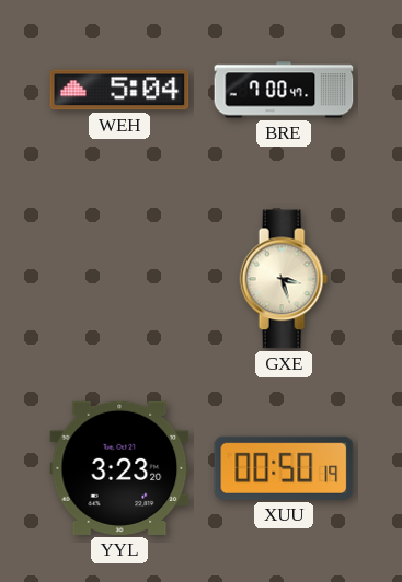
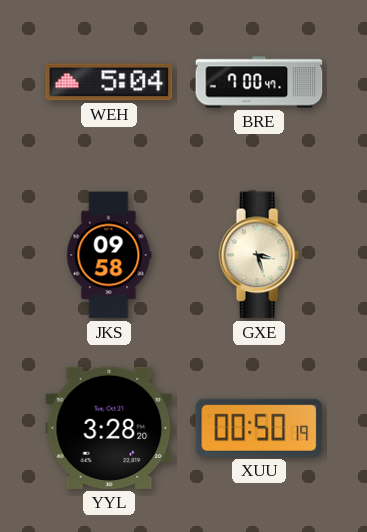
JKS: none -> 09:58
YYL: 3:23 -> 3:28
